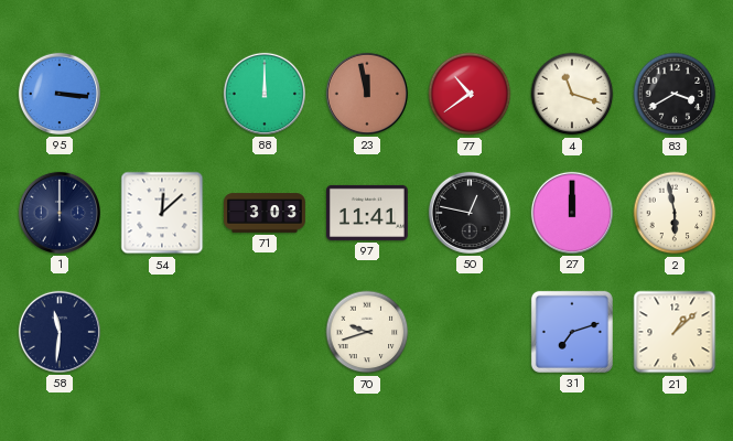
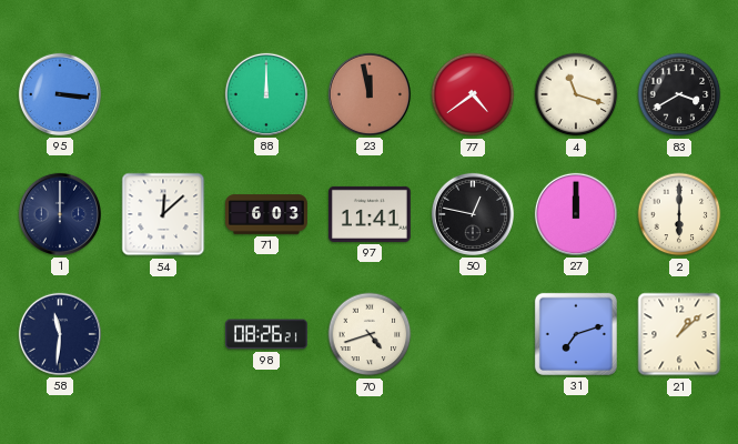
77: 10:39 -> 4:39
71: 3:03 -> 6:03
2: 5:58 -> 6:00
98: none -> 08:26
70: 9:42 -> 4:42
